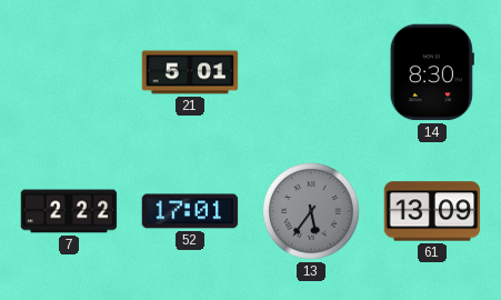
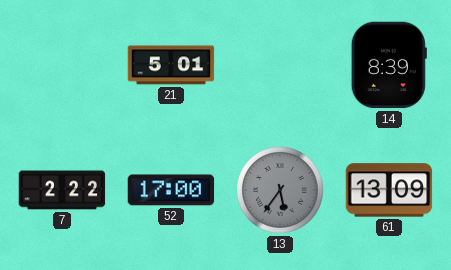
14: 8:30 -> 8:39
52: 17:01 -> 17:00
